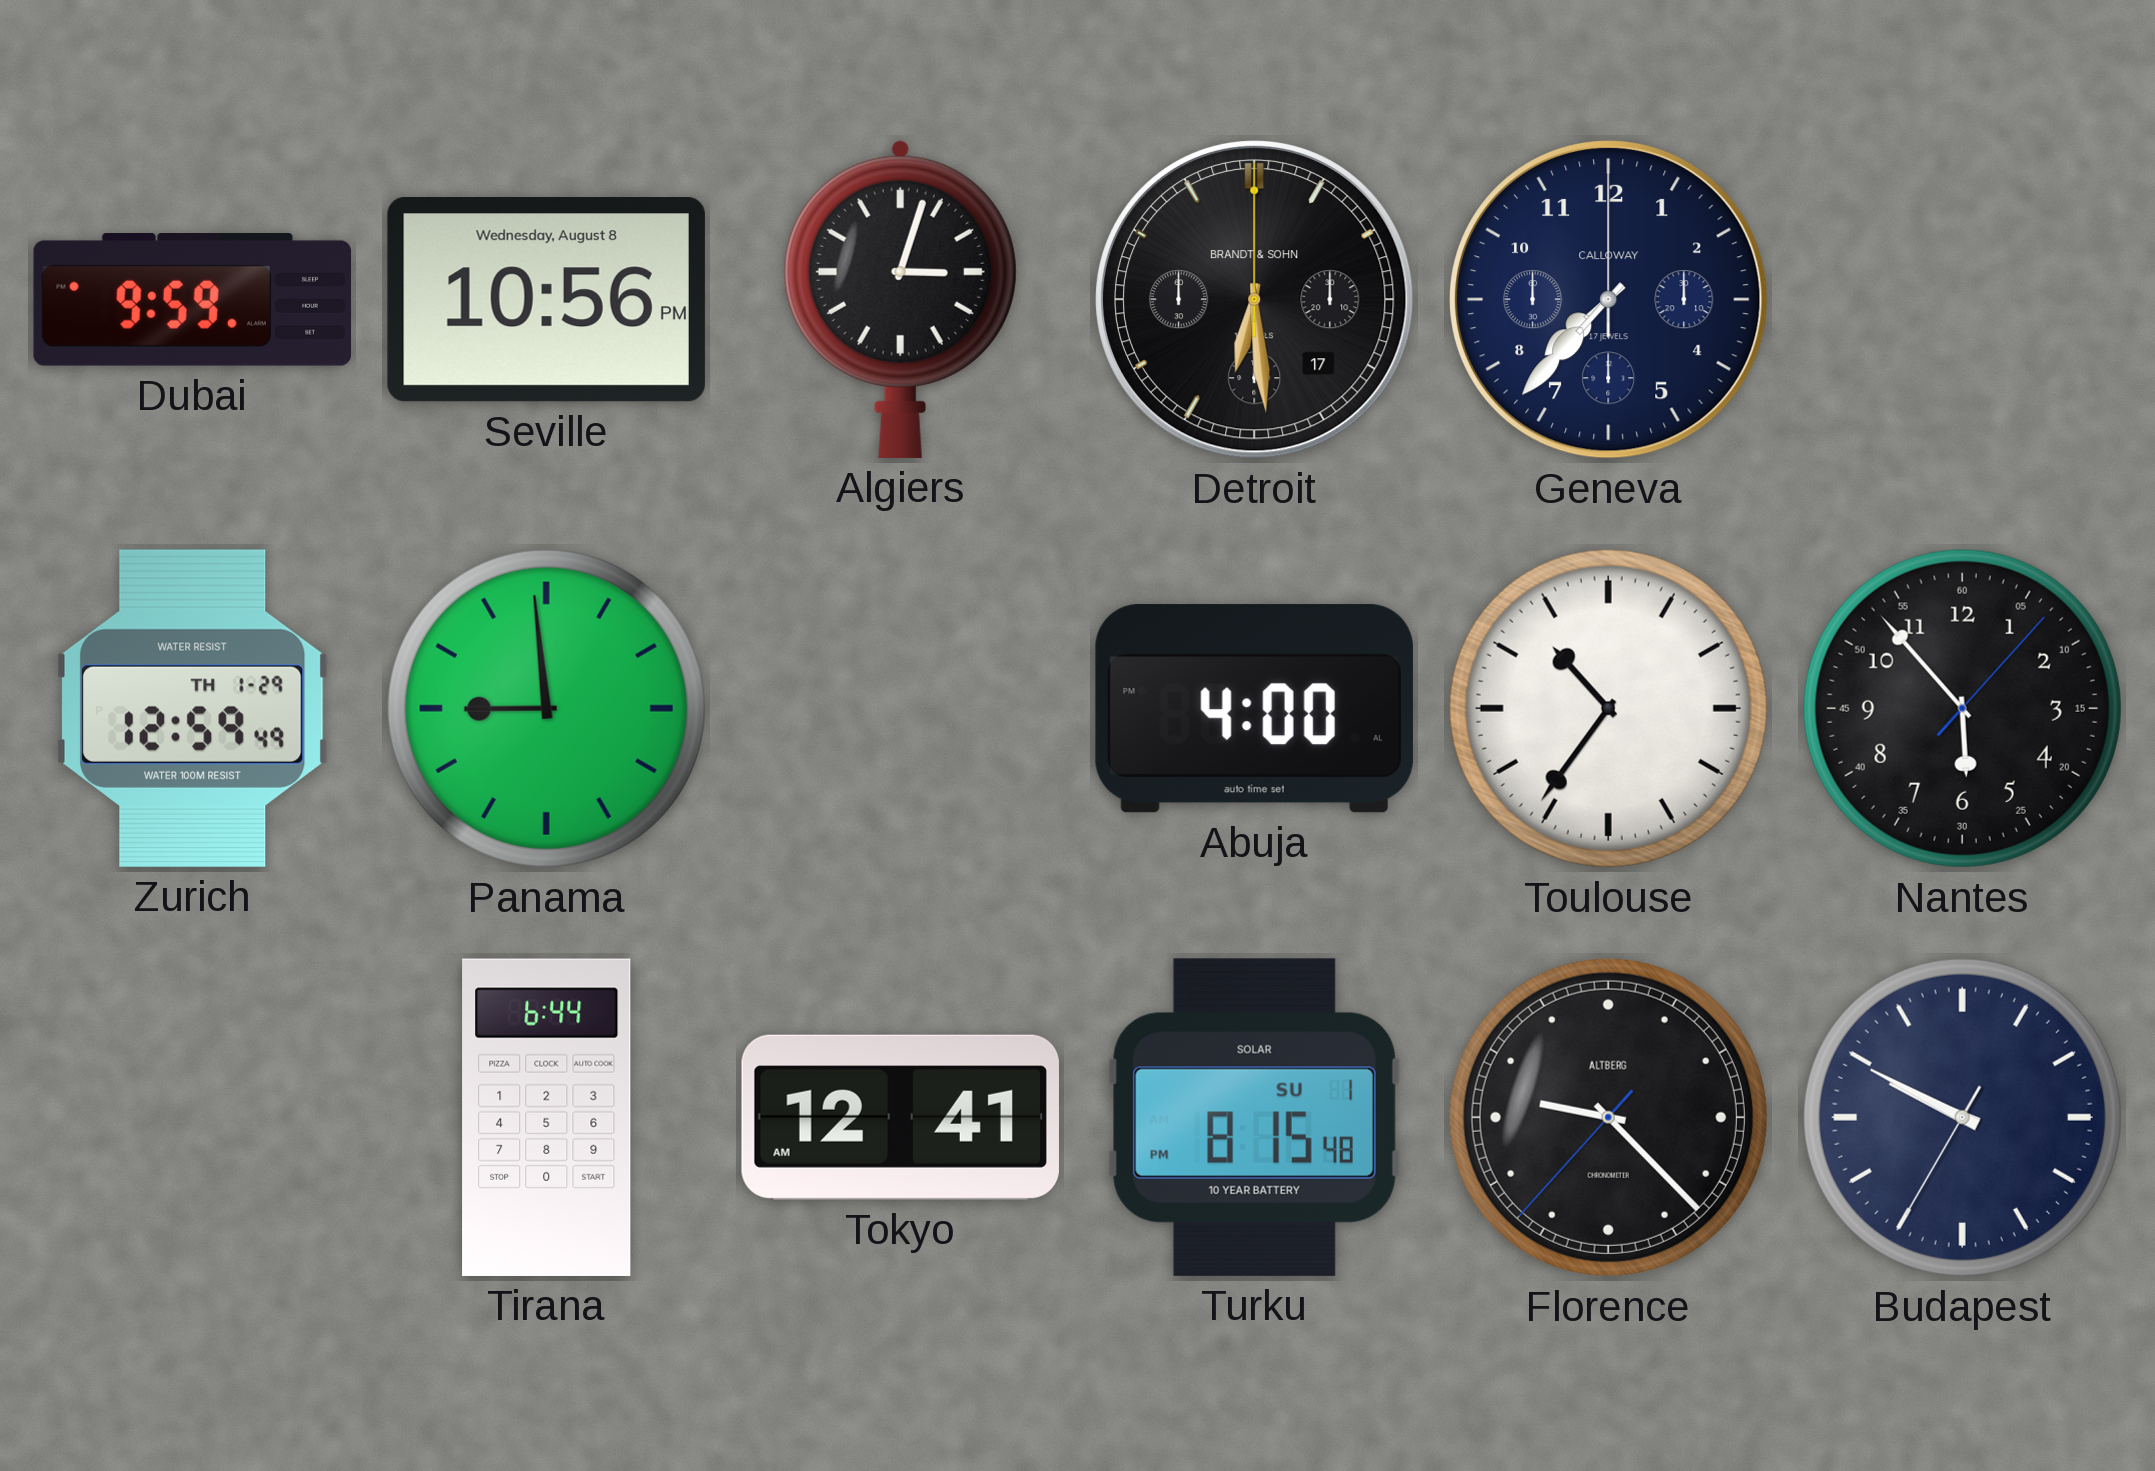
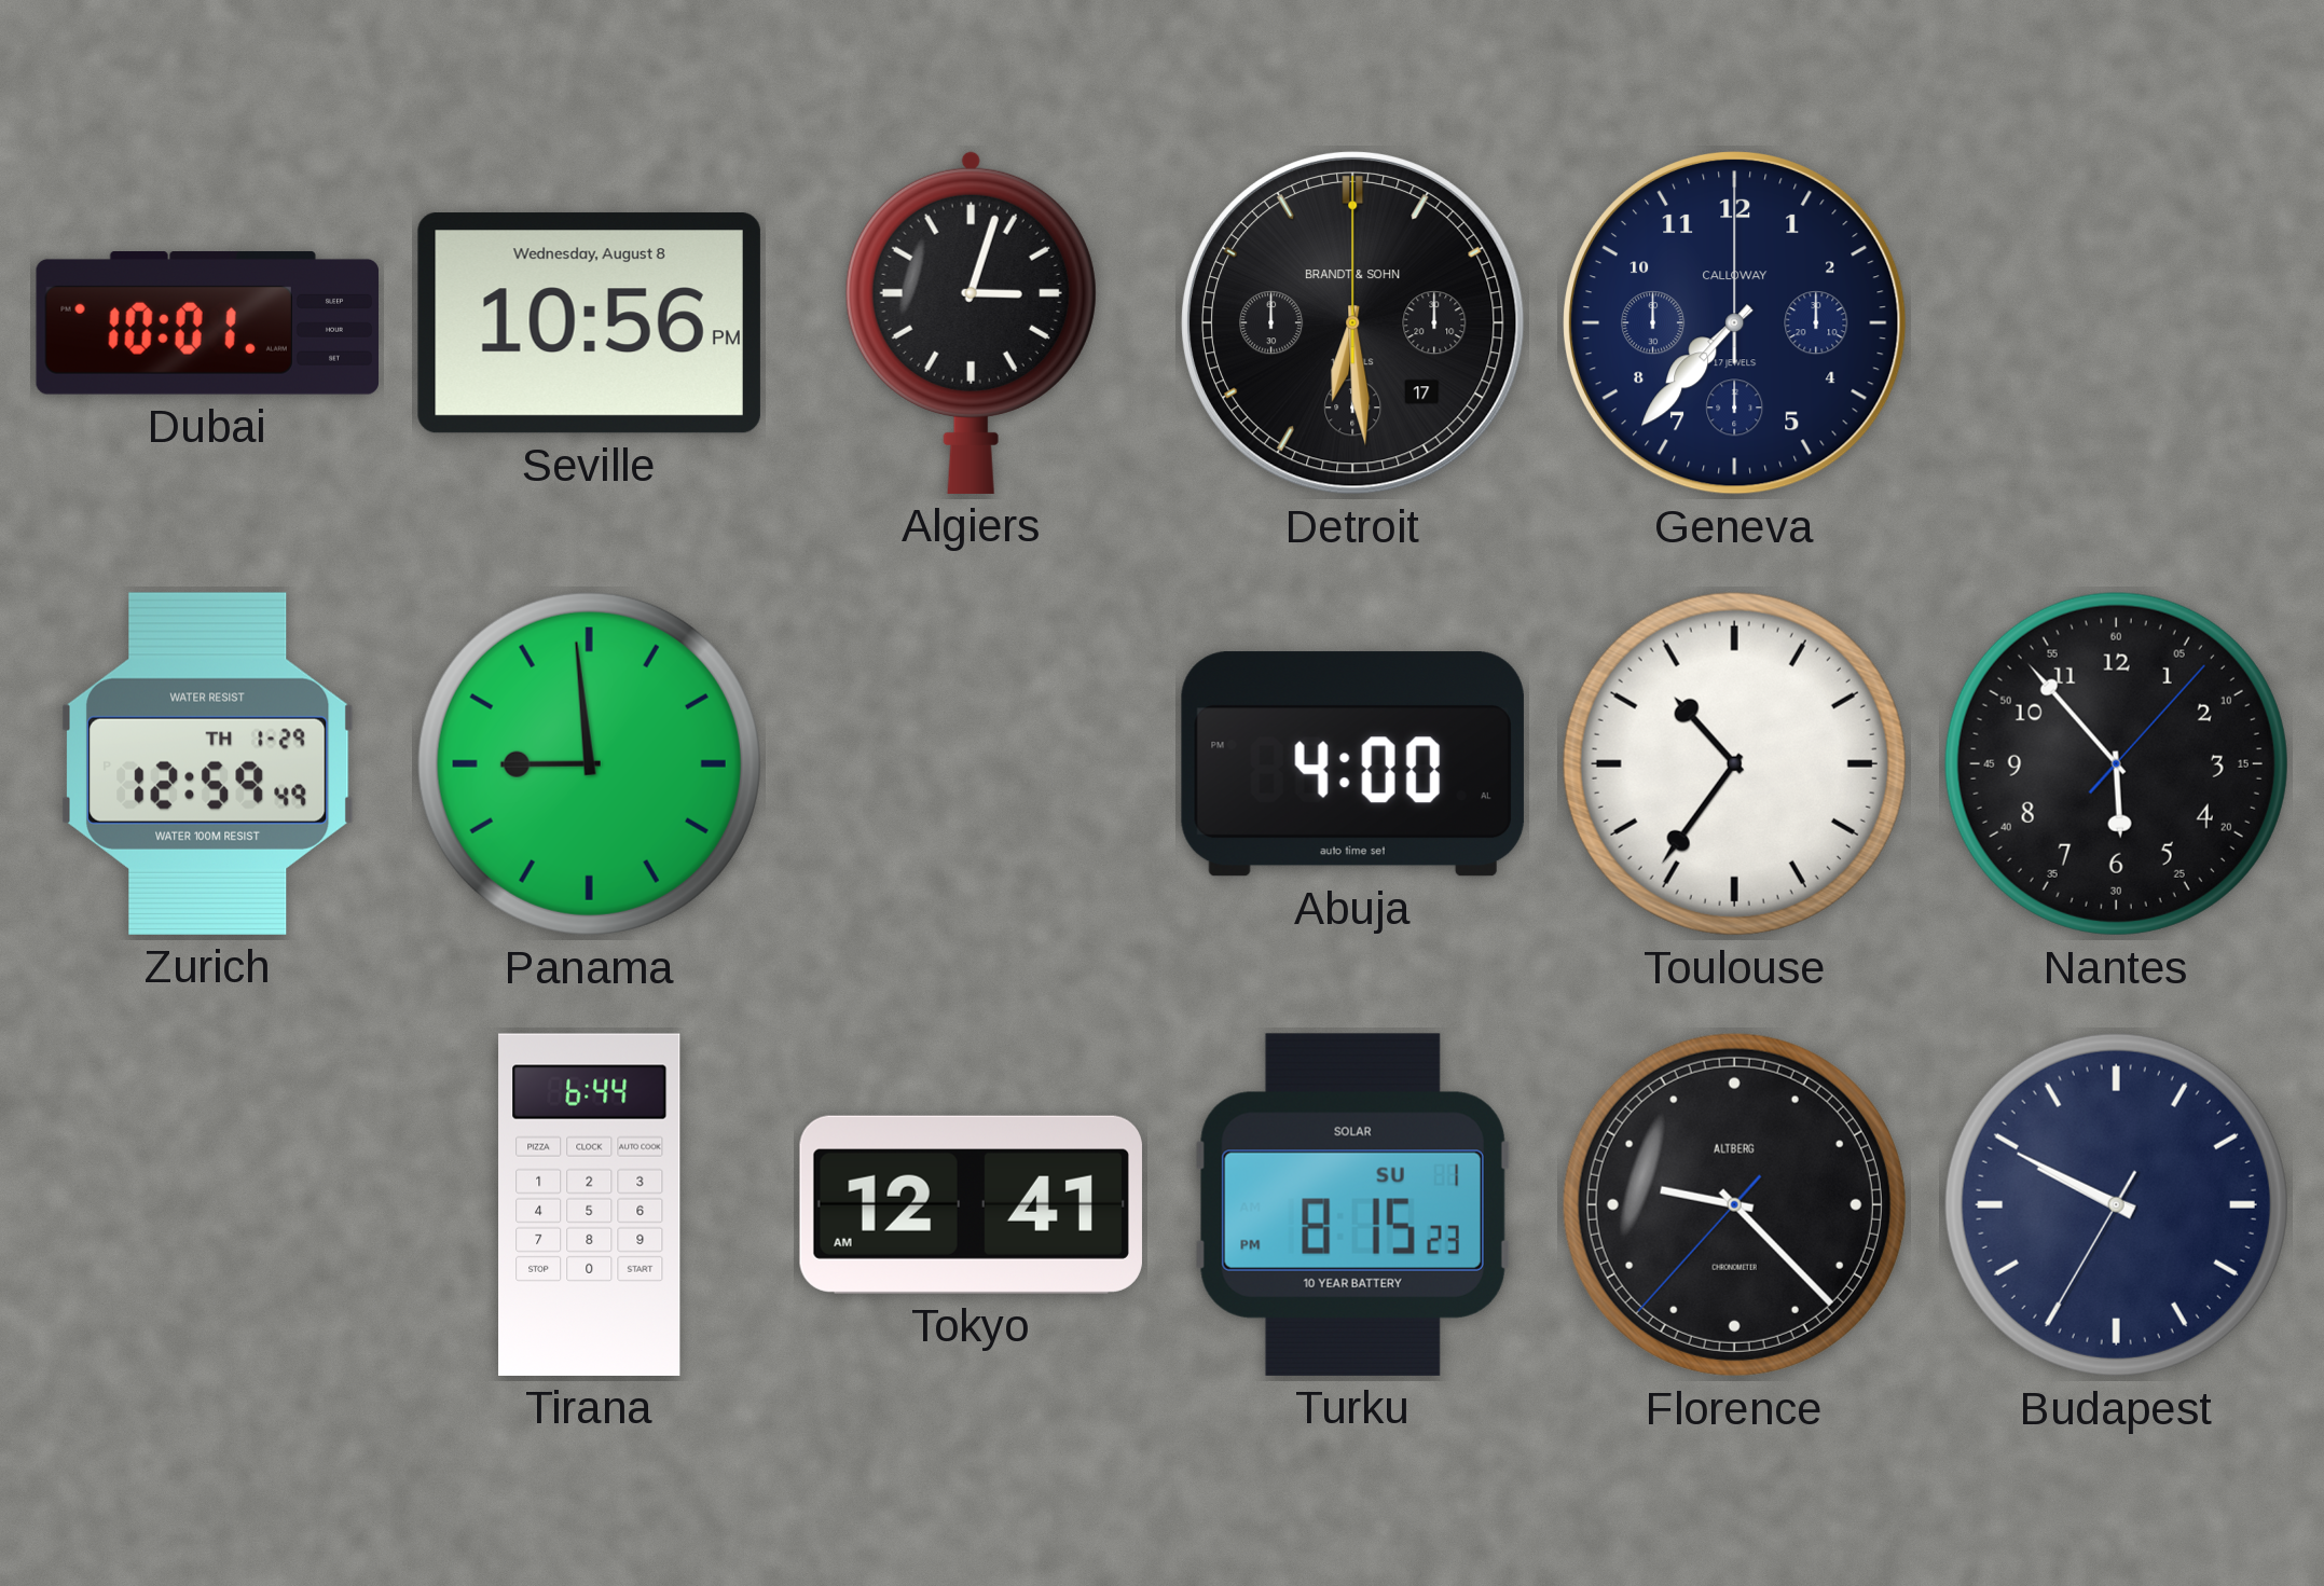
Dubai: 9:59 -> 10:01
Turku: 8:15:48 PM -> 8:15:23 PM
